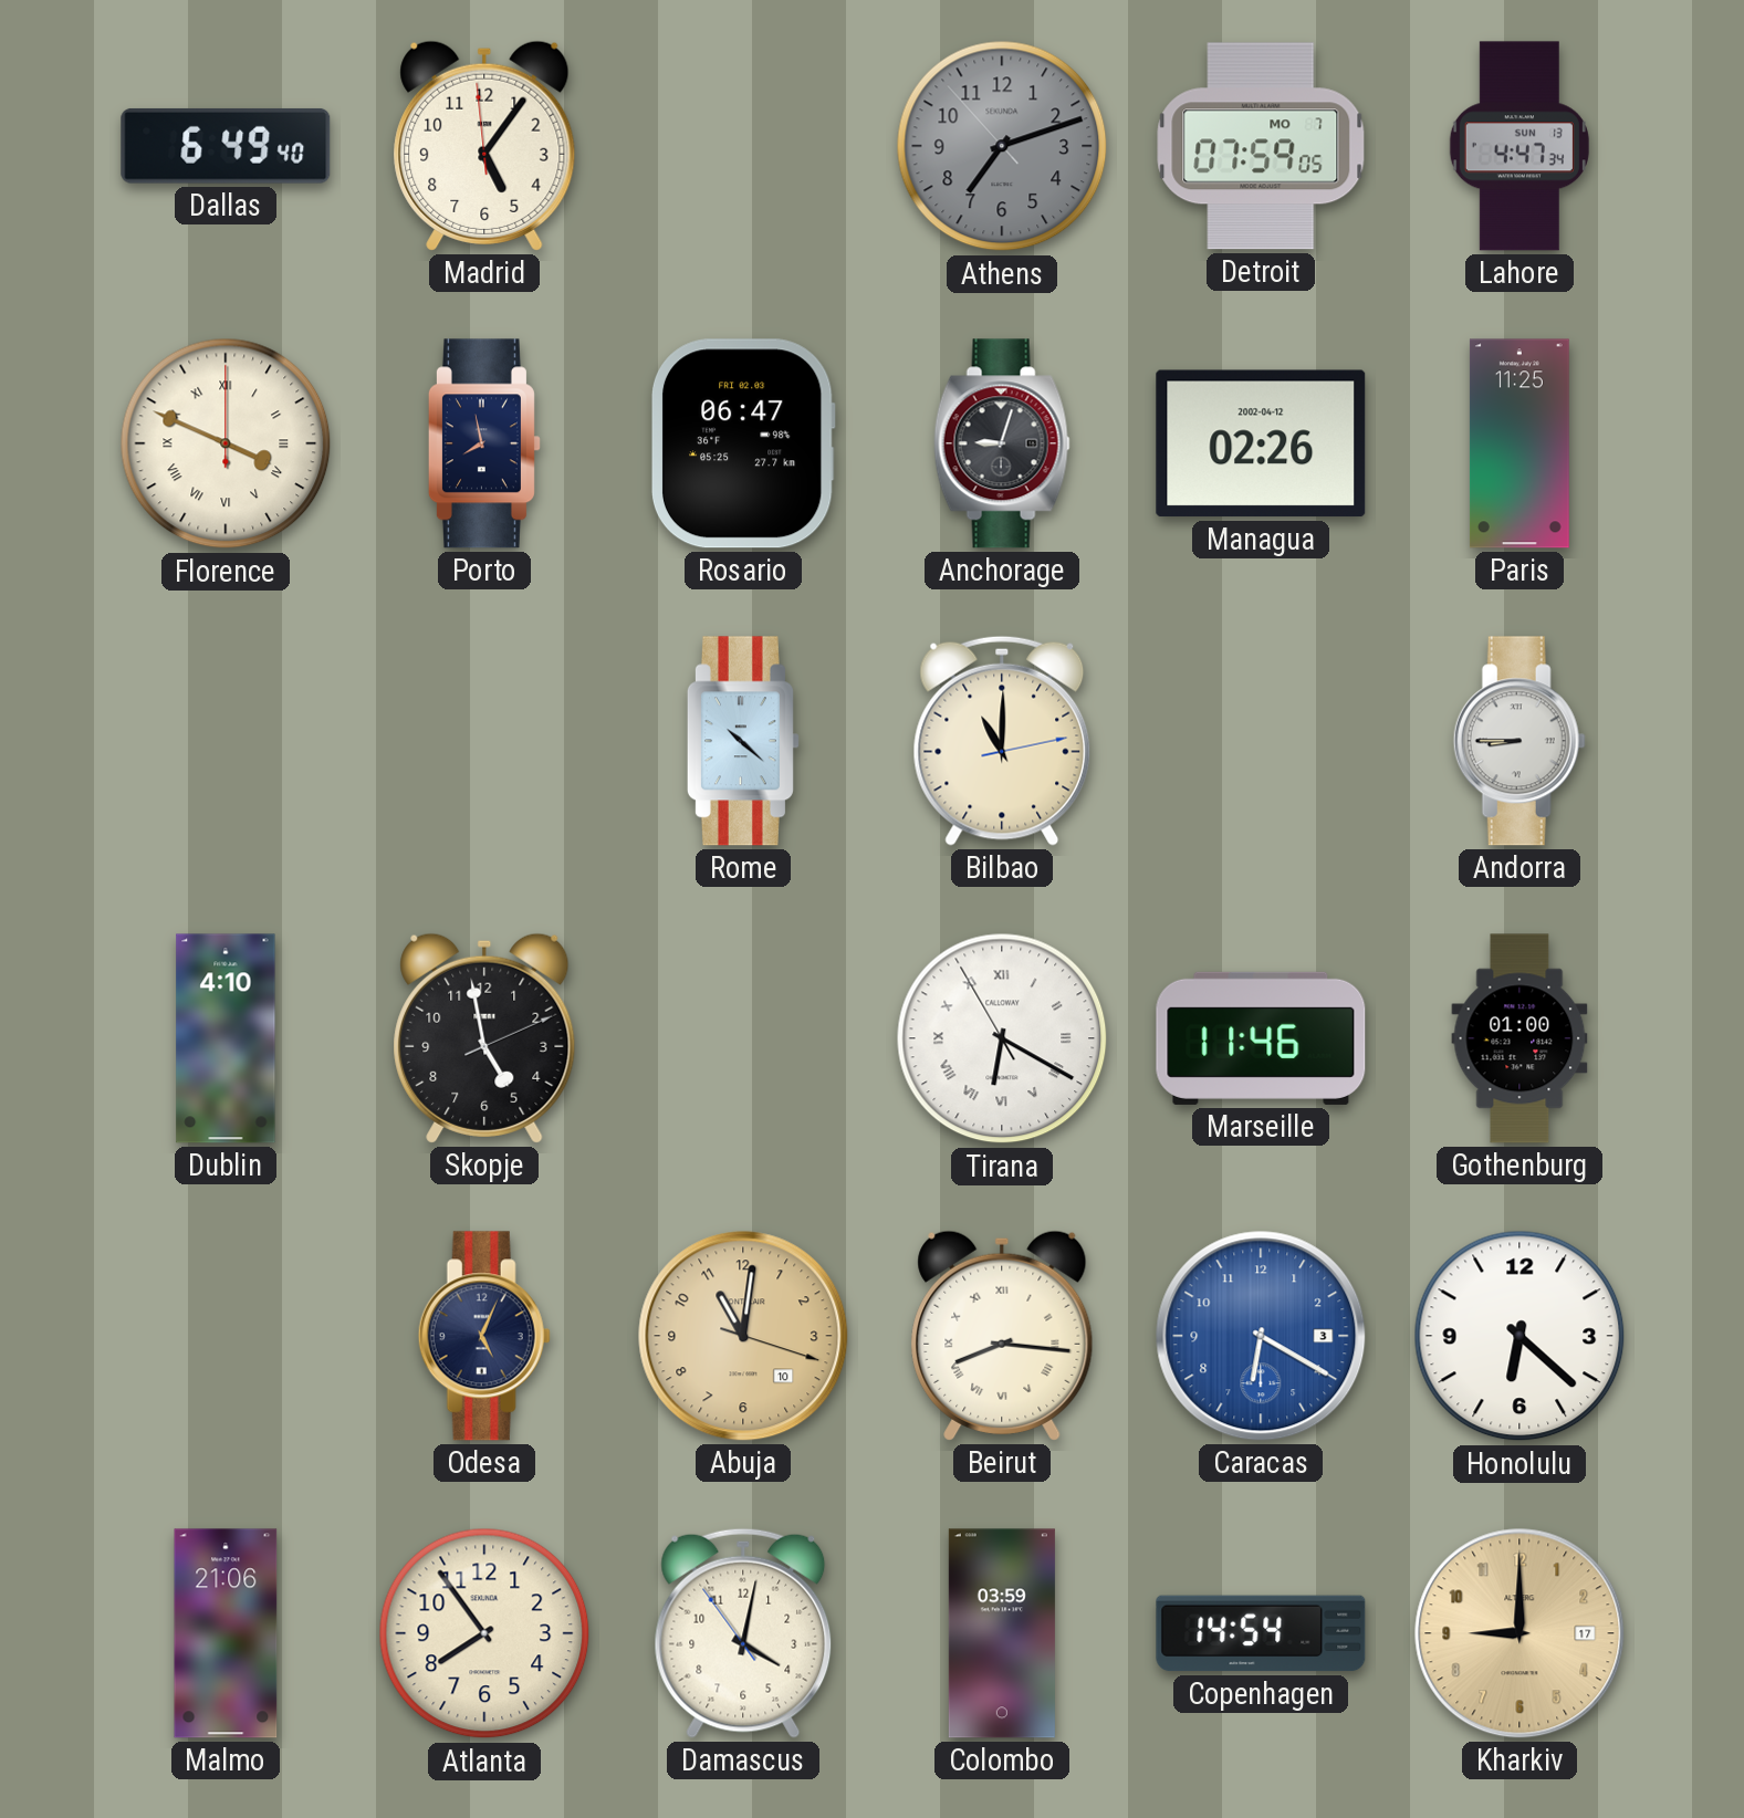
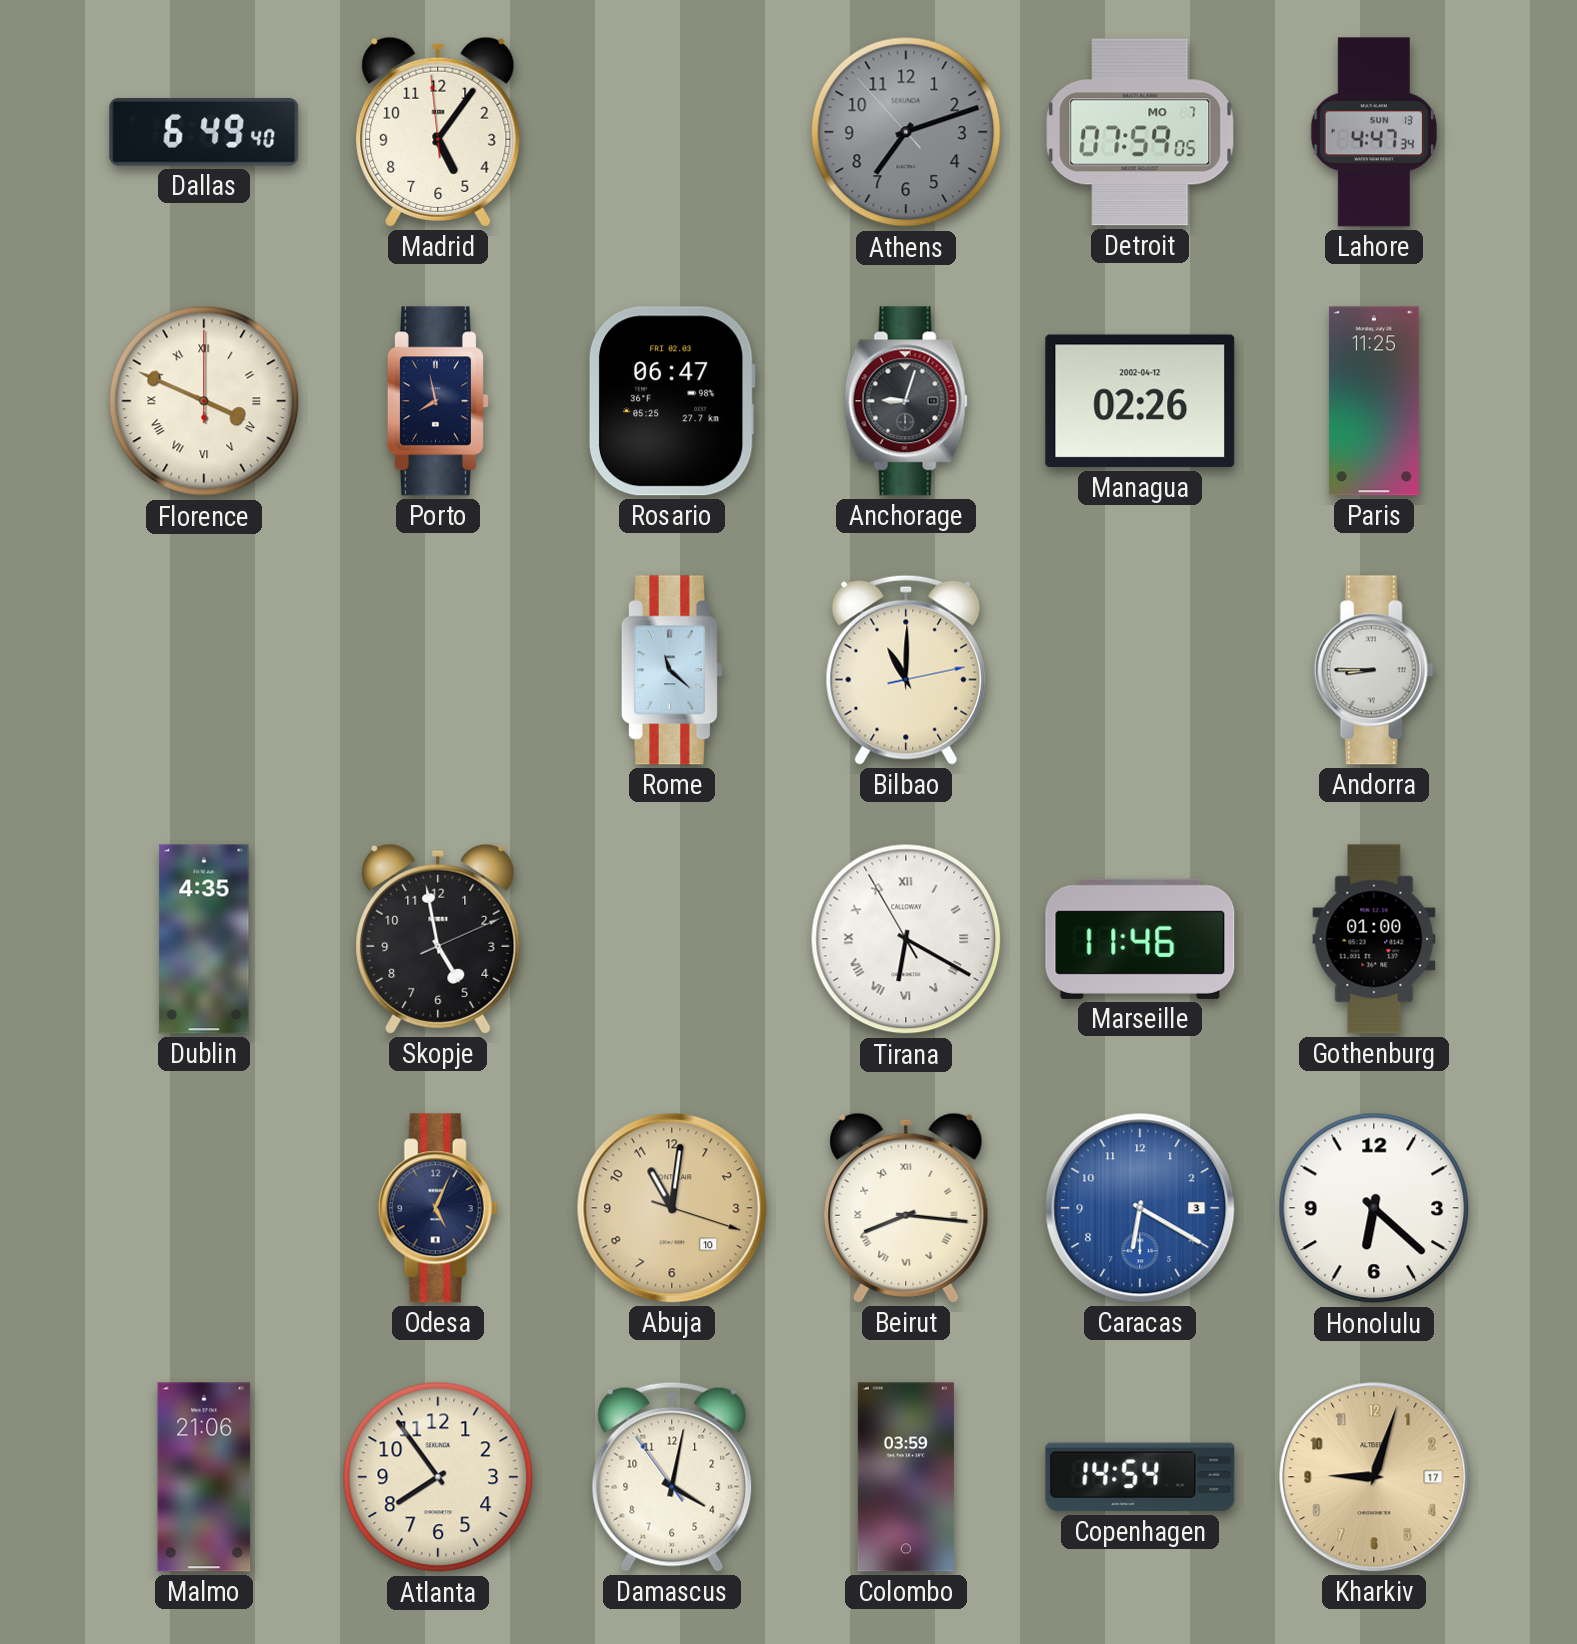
Rome: 10:22 -> 11:22
Dublin: 4:10 -> 4:35
Kharkiv: 9:00 -> 9:03
